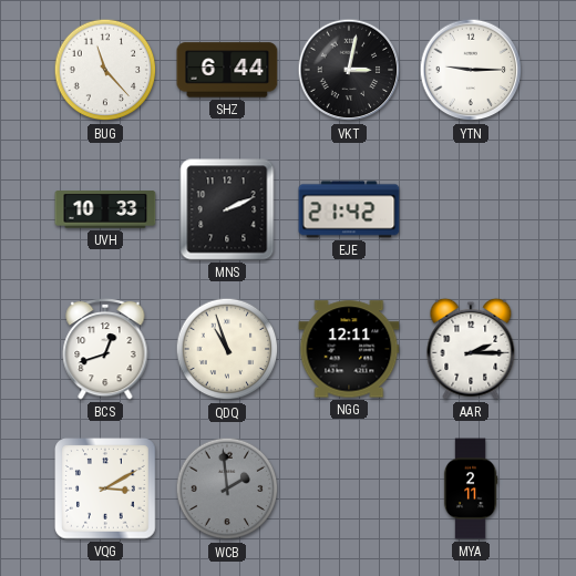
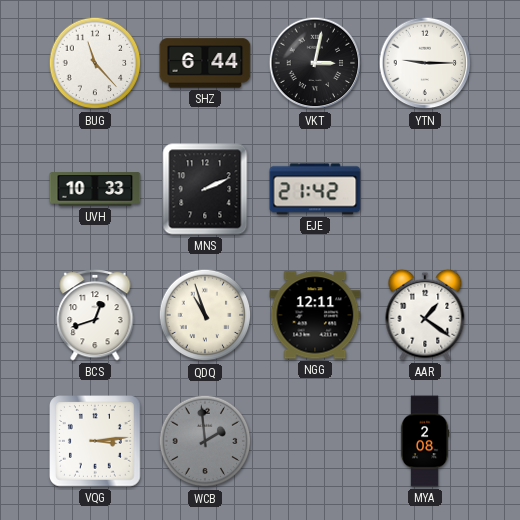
AAR: 2:15 -> 1:21
VQG: 3:10 -> 3:14
MYA: 2:11 -> 2:08
